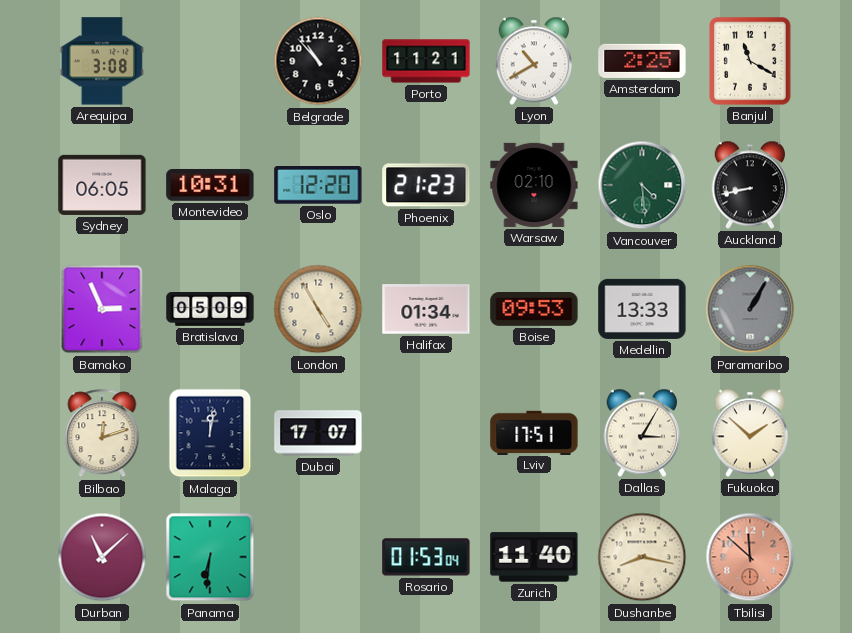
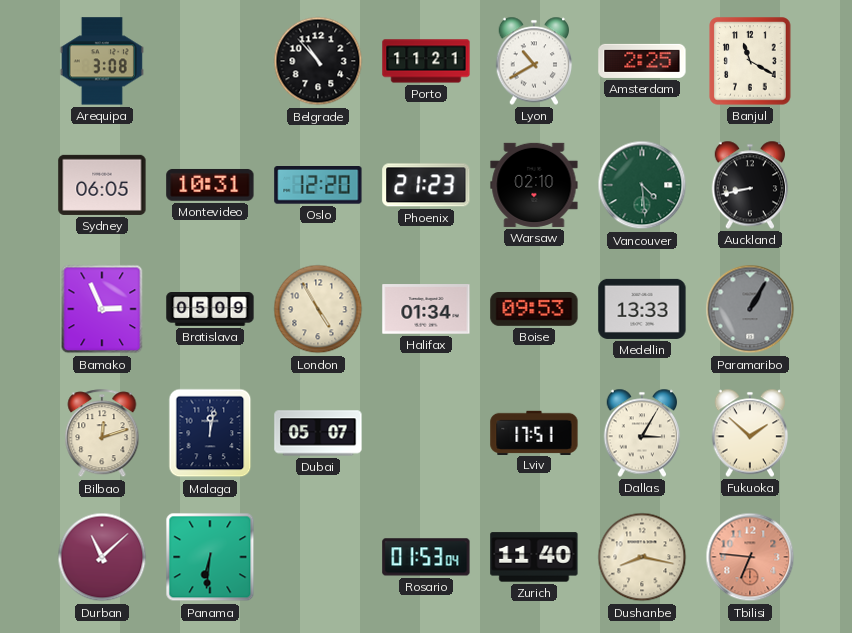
Dubai: 17:07 -> 05:07
Tbilisi: 11:52 -> 6:46
